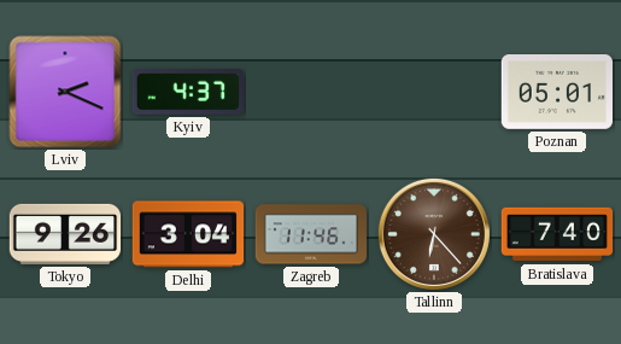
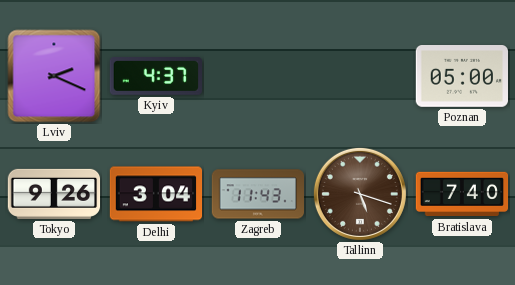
Poznan: 05:01 -> 05:00
Zagreb: 11:46 -> 11:43
Tallinn: 6:23 -> 5:18
